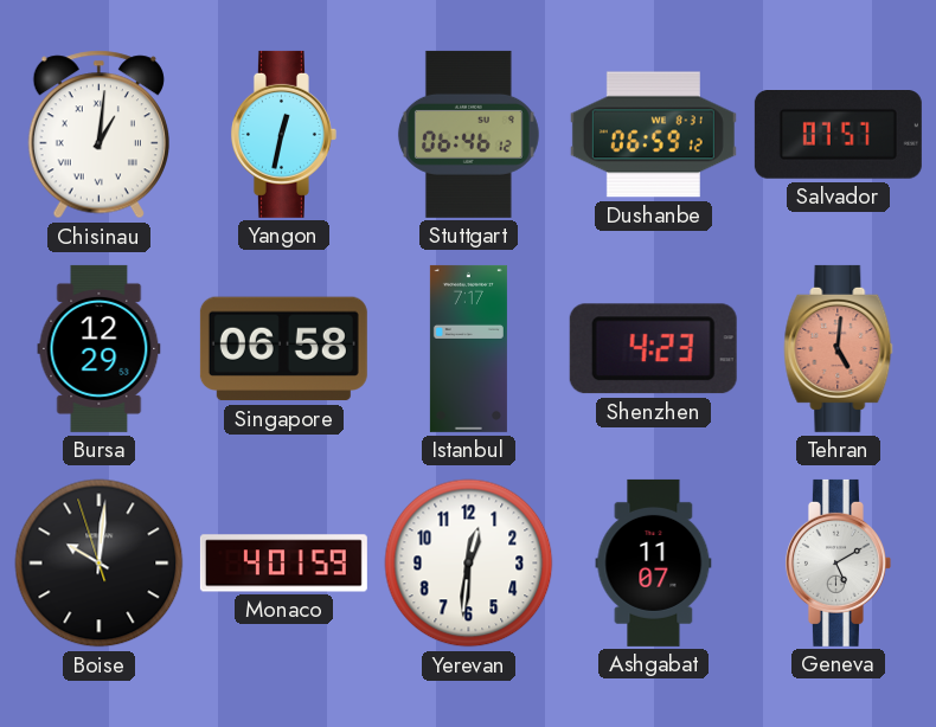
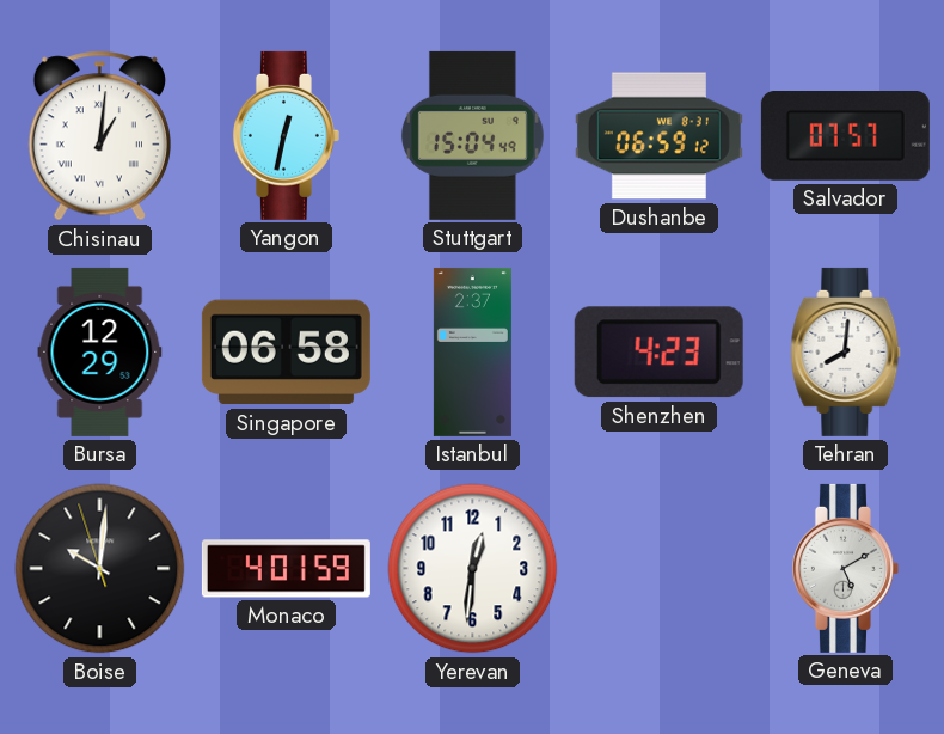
Stuttgart: 06:46 -> 15:04
Istanbul: 7:17 -> 2:37
Tehran: 5:01 -> 8:01
Tehran dial: salmon -> white
Ashgabat: 11:07 -> none
